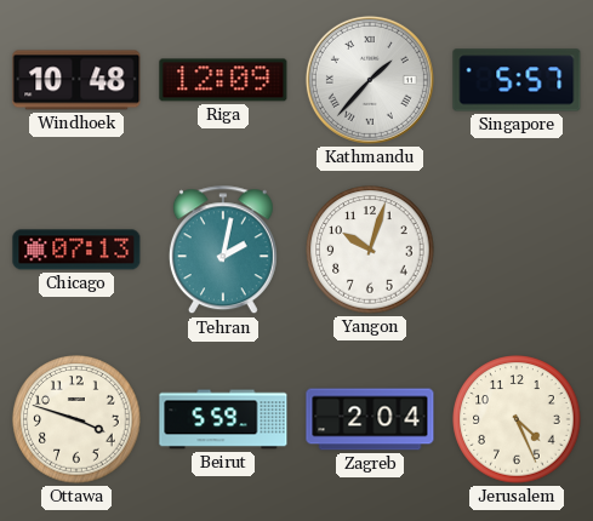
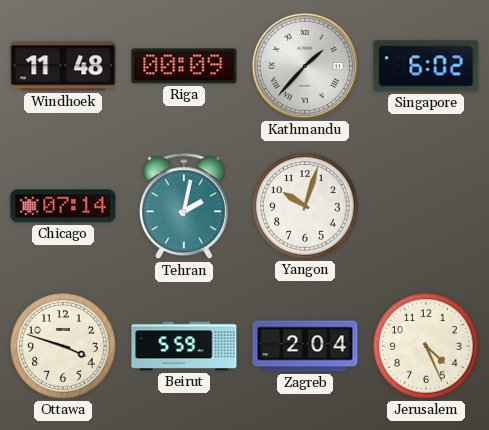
Windhoek: 10:48 -> 11:48
Riga: 12:09 -> 00:09
Singapore: 5:57 -> 6:02
Chicago: 07:13 -> 07:14
